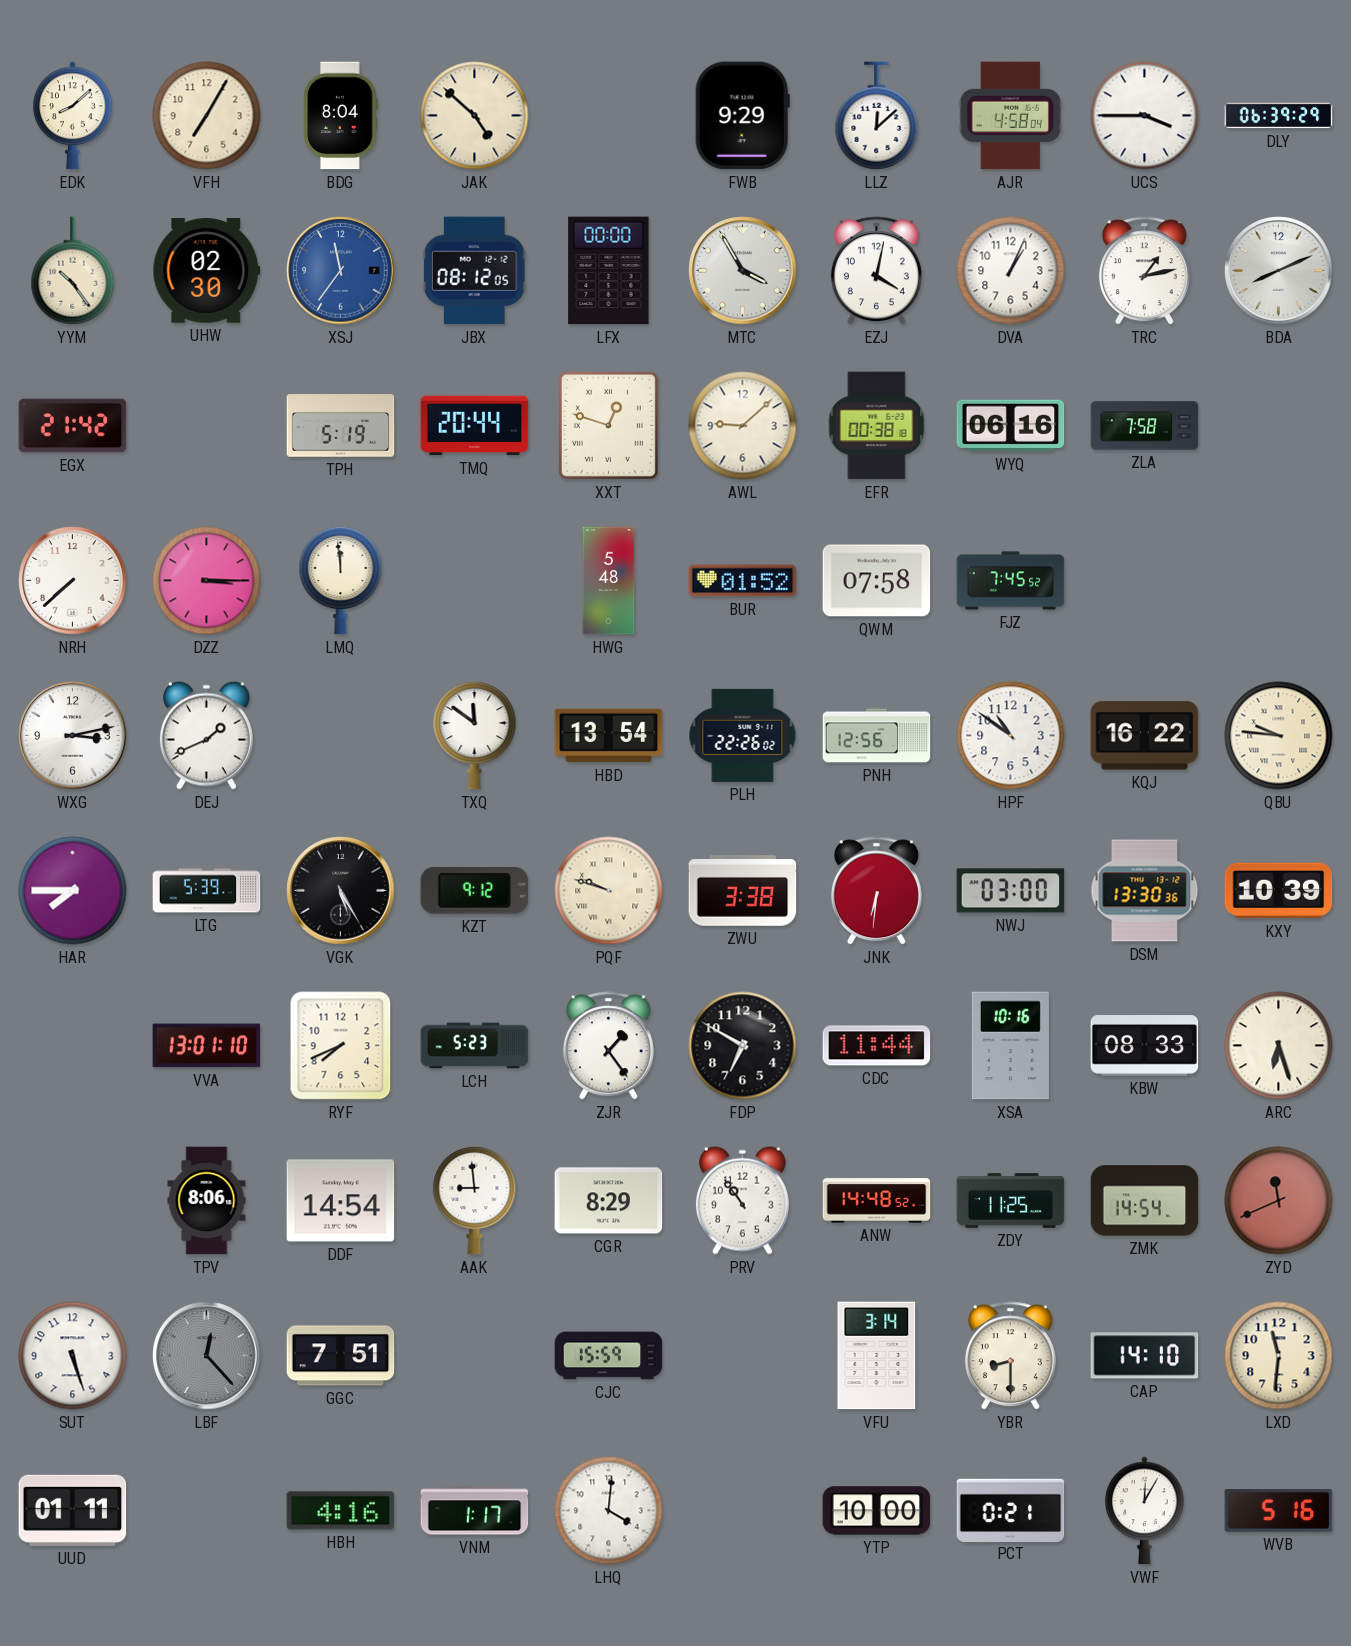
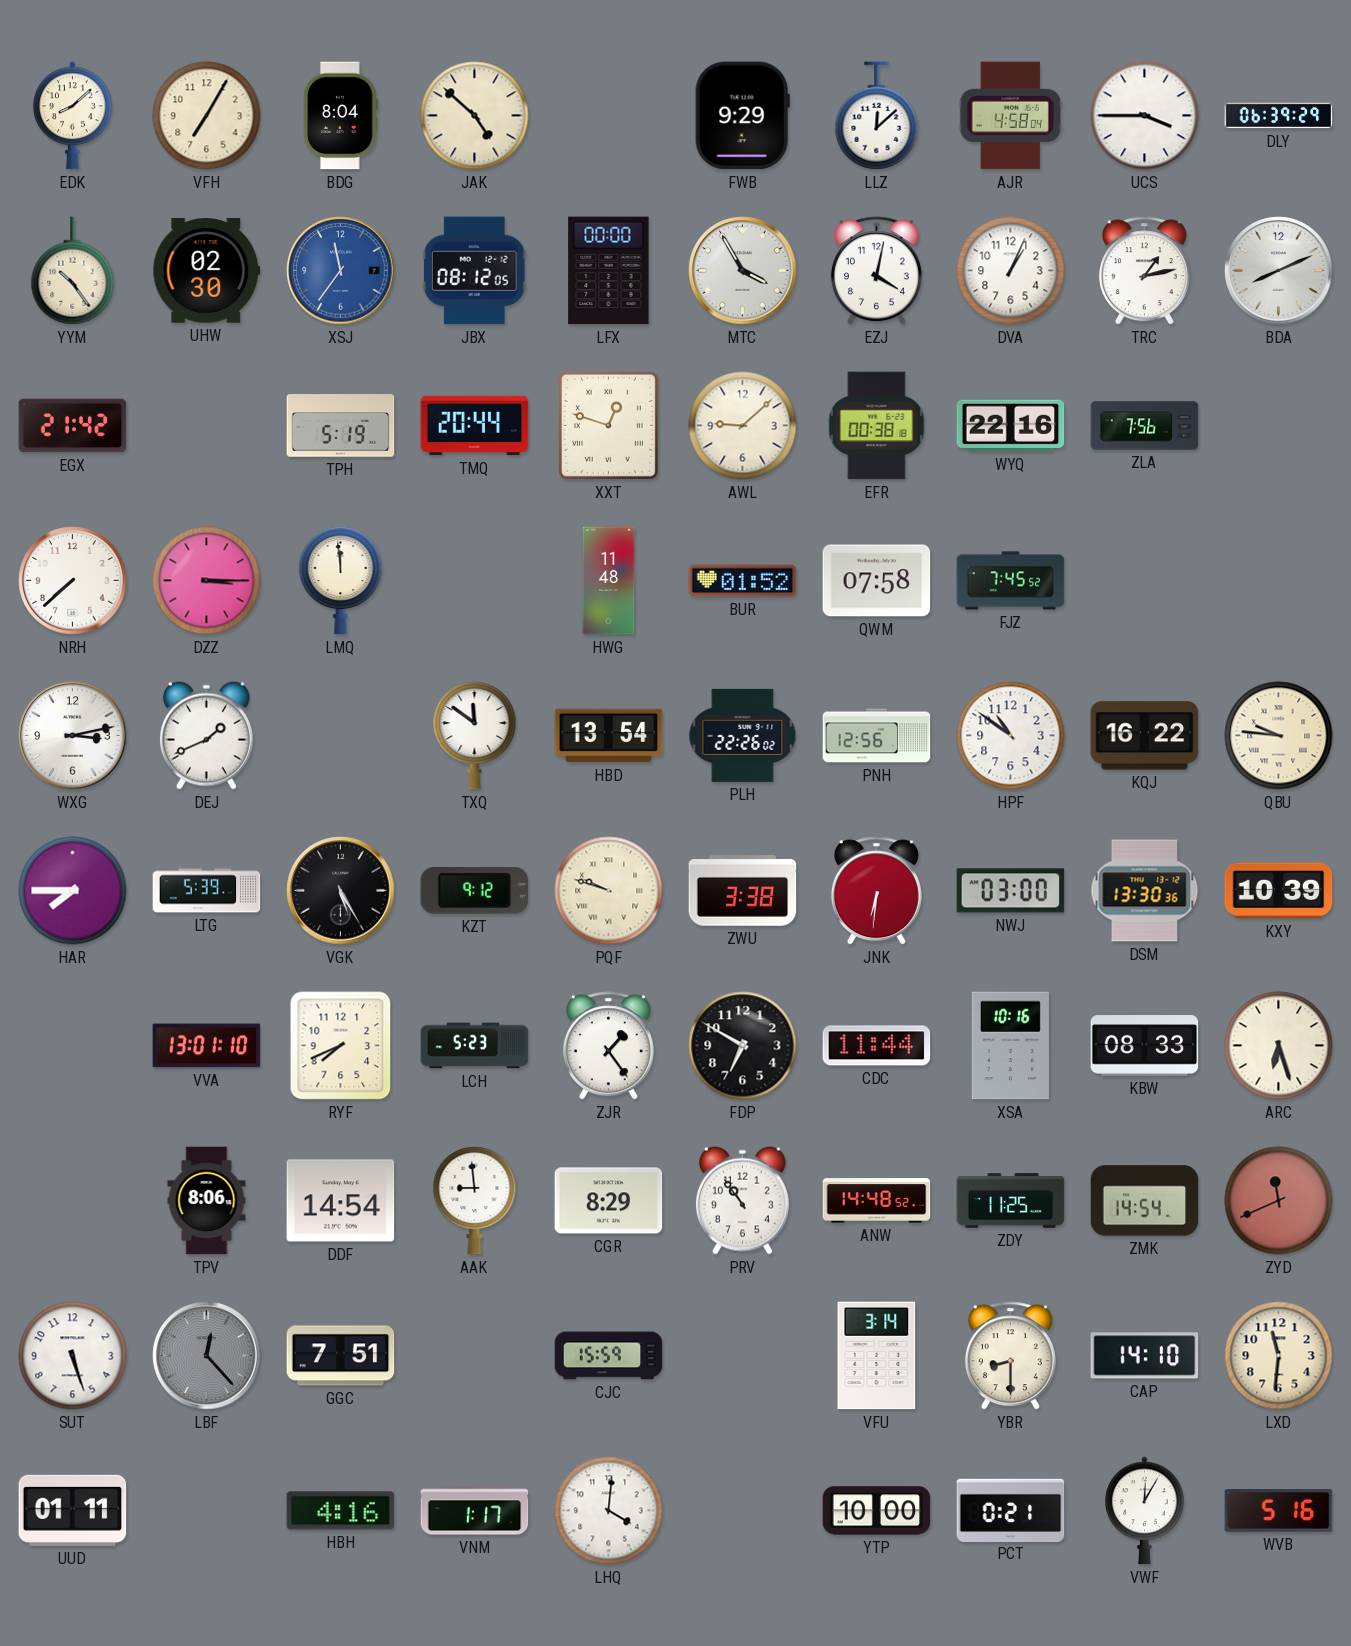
WYQ: 06:16 -> 22:16
ZLA: 7:58 -> 7:56
HWG: 5:48 -> 11:48
